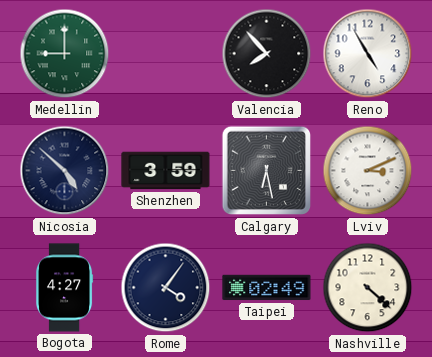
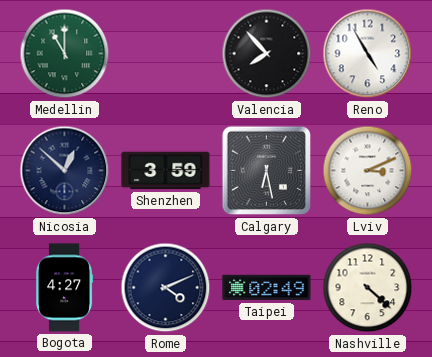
Medellin: 9:00 -> 11:00
Nicosia: 4:52 -> 12:52
Rome: 4:06 -> 4:11
